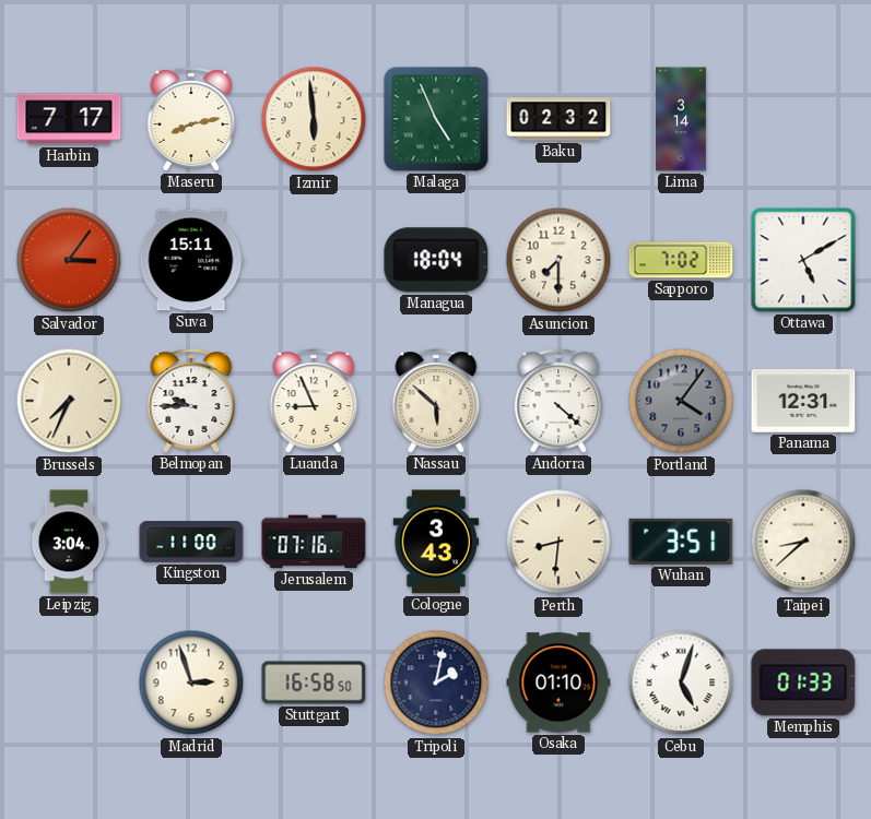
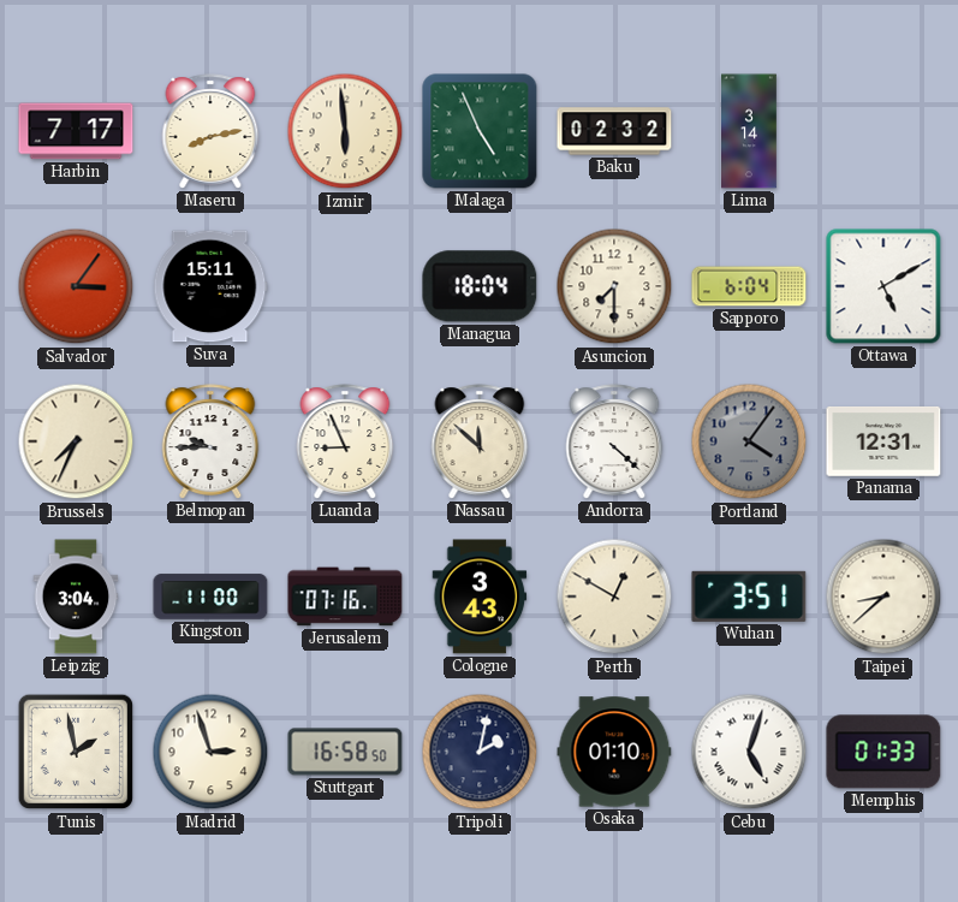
Sapporo: 7:02 -> 6:04
Nassau: 5:52 -> 11:52
Perth: 8:31 -> 12:50
Tunis: none -> 1:58
